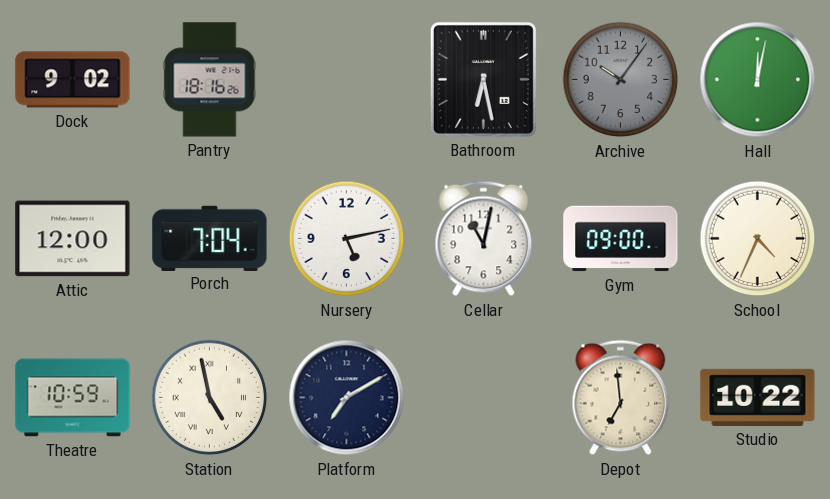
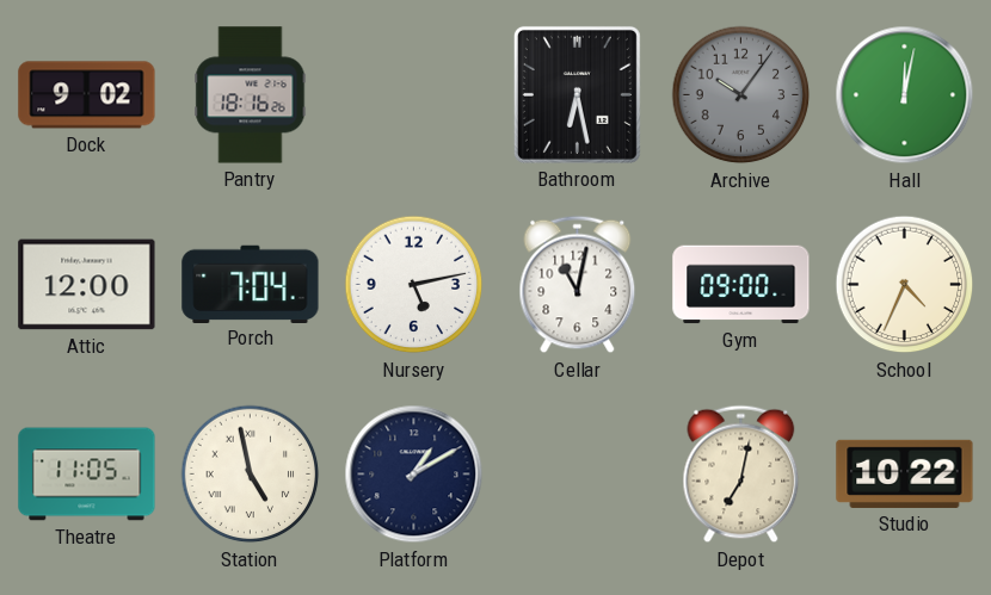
Theatre: 10:59 -> 11:05
Platform: 7:10 -> 1:10
Depot: 6:59 -> 7:02
